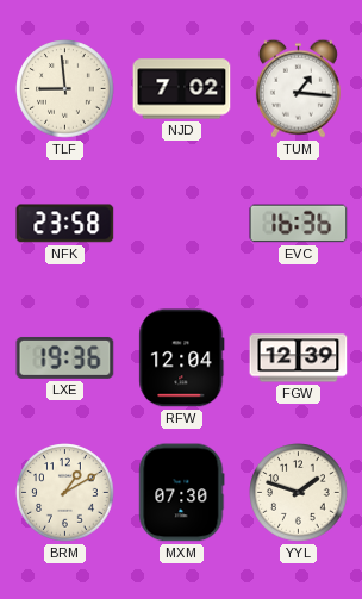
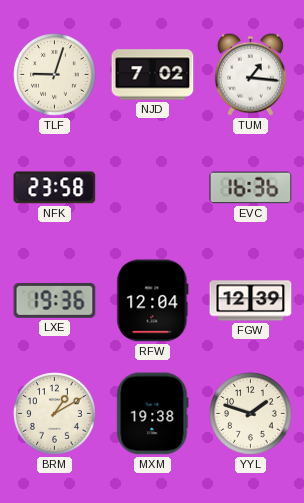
TLF: 8:59 -> 9:03
MXM: 07:30 -> 19:38
